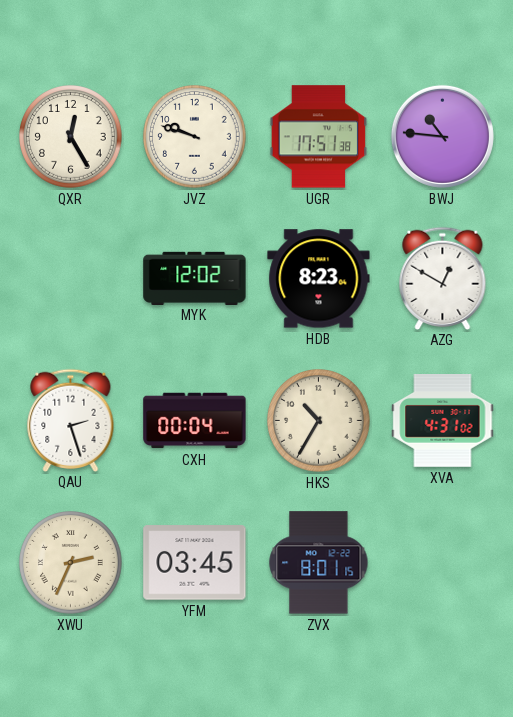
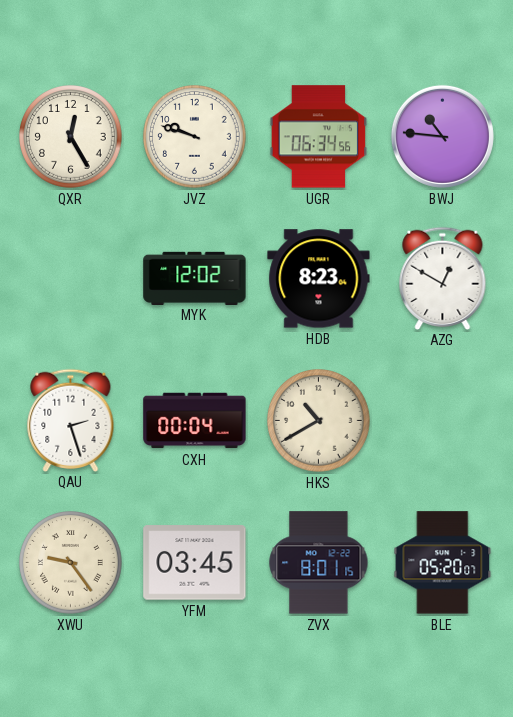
UGR: 17:51 -> 06:34
HKS: 10:35 -> 10:40
XVA: 4:31 -> none
XWU: 2:34 -> 9:24
BLE: none -> 05:20
